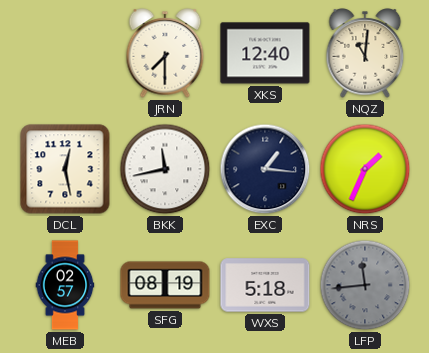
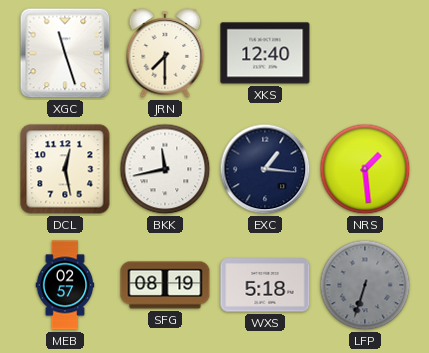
XGC: none -> 11:27
NQZ: 11:01 -> none
NRS: 1:34 -> 1:29
LFP: 11:44 -> 6:33
